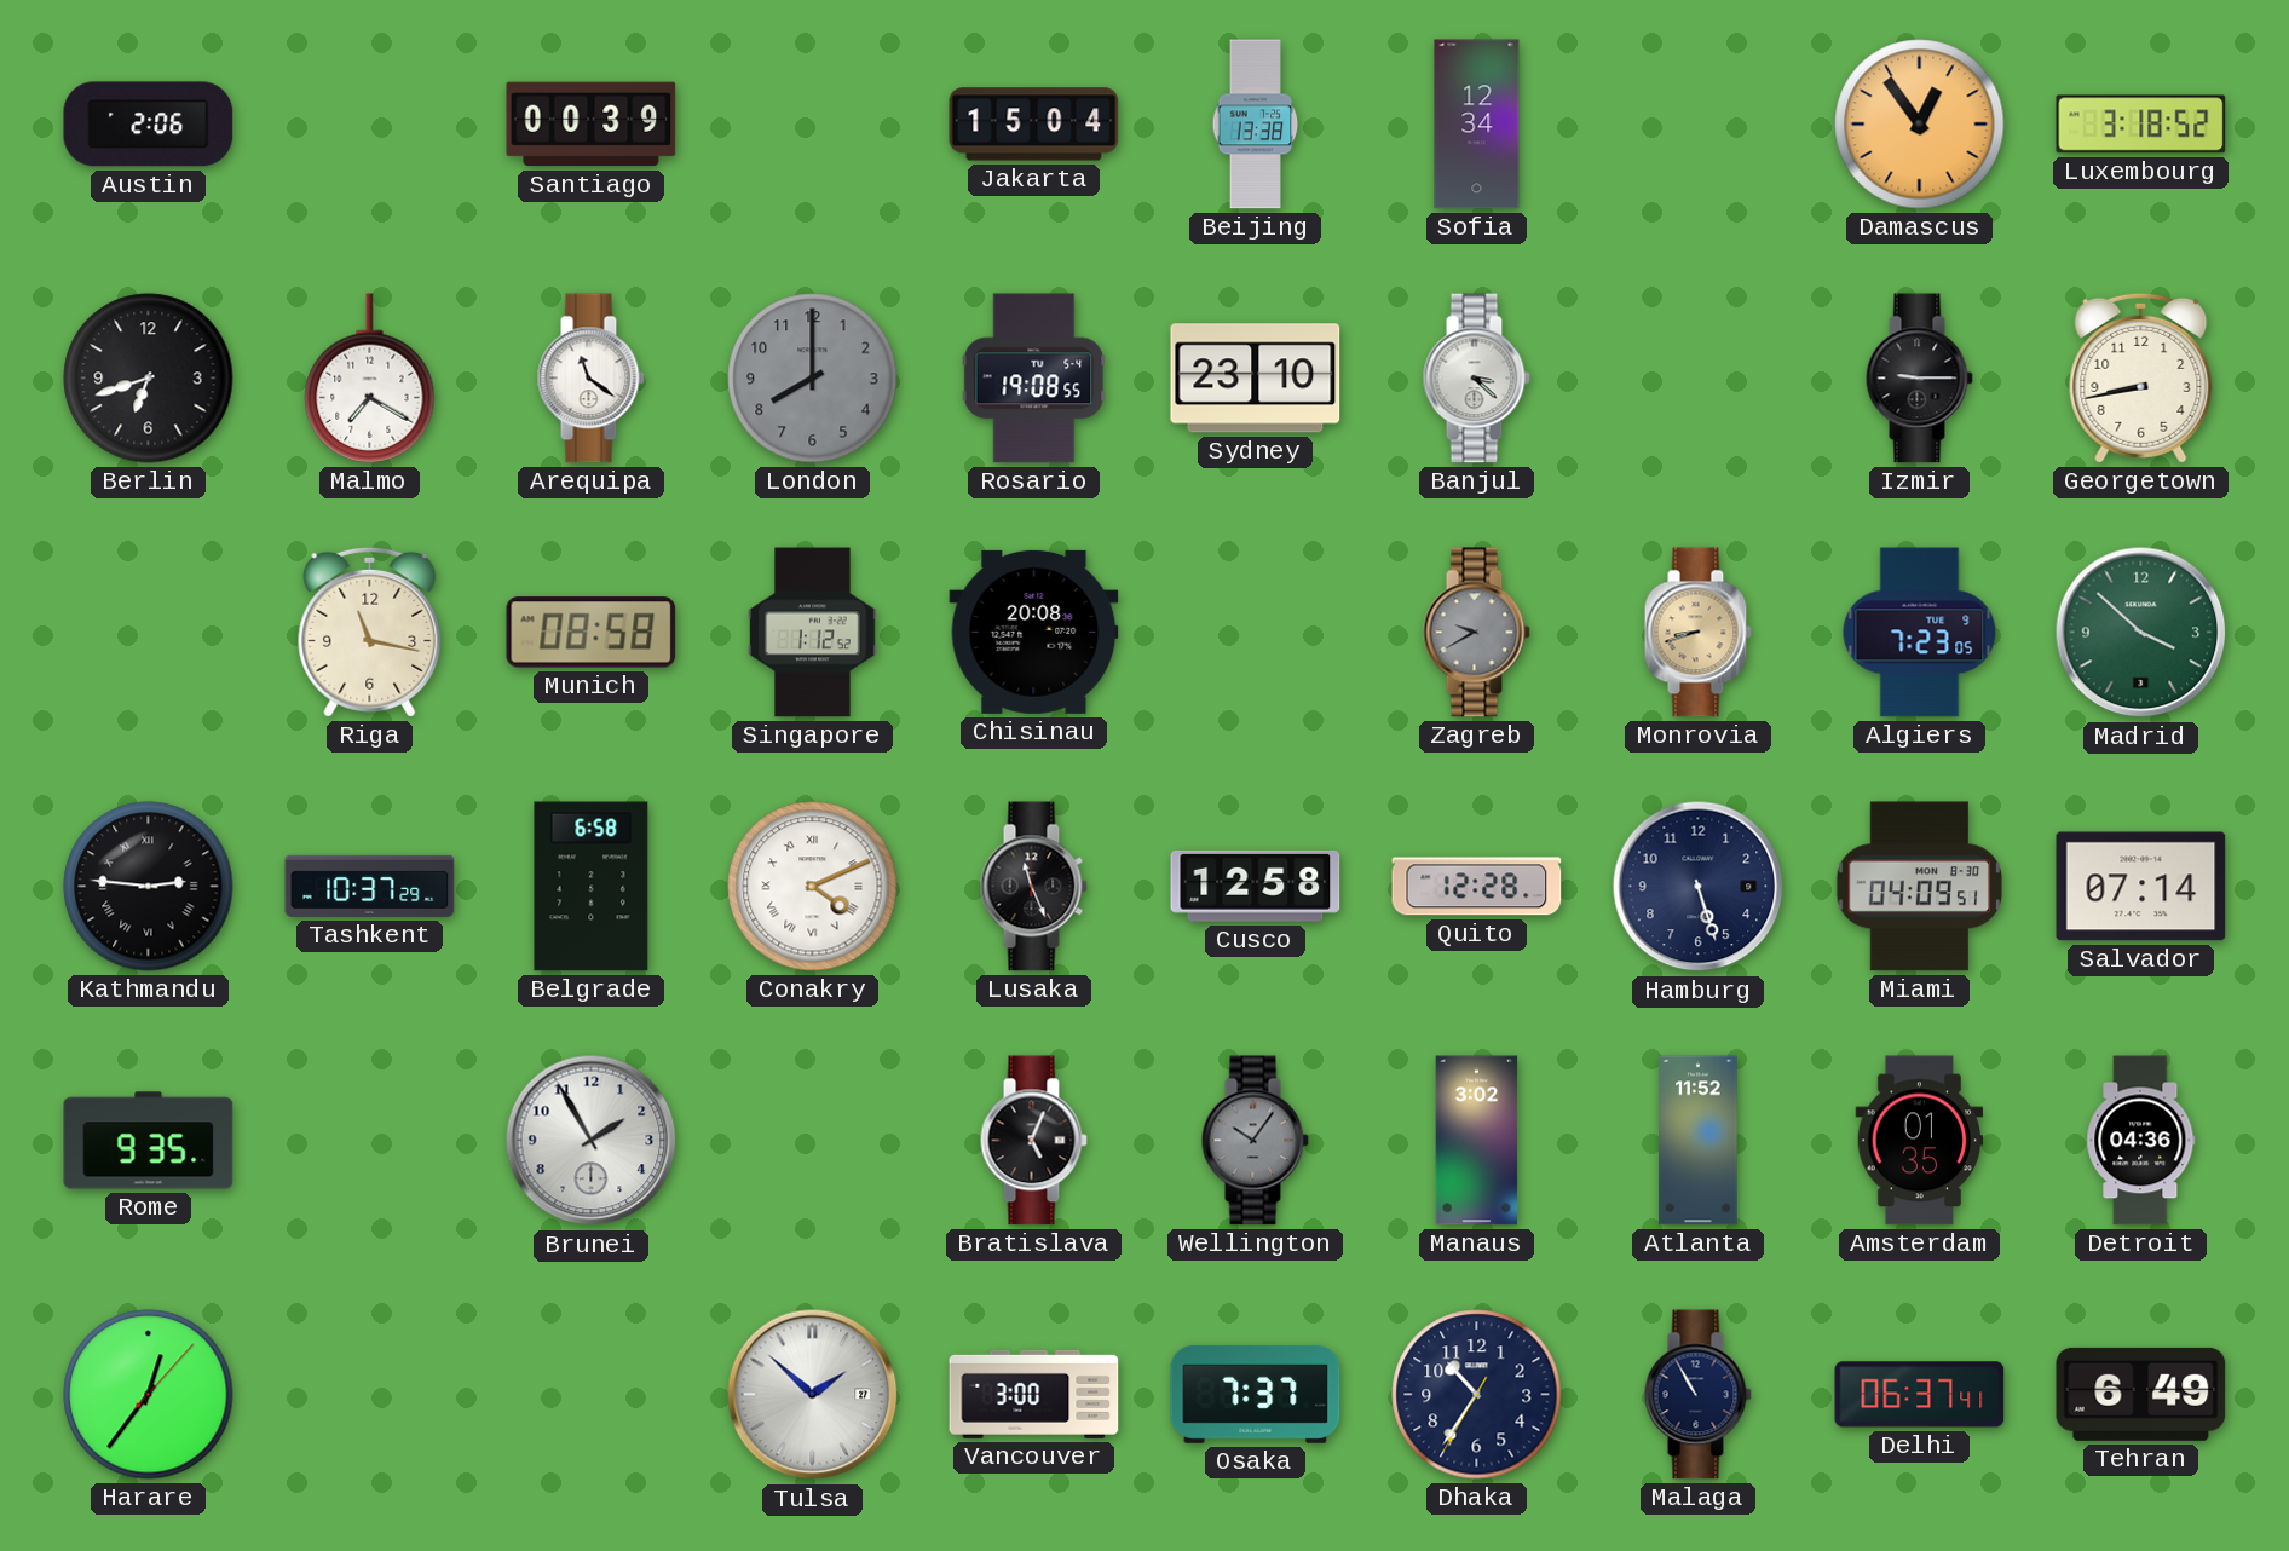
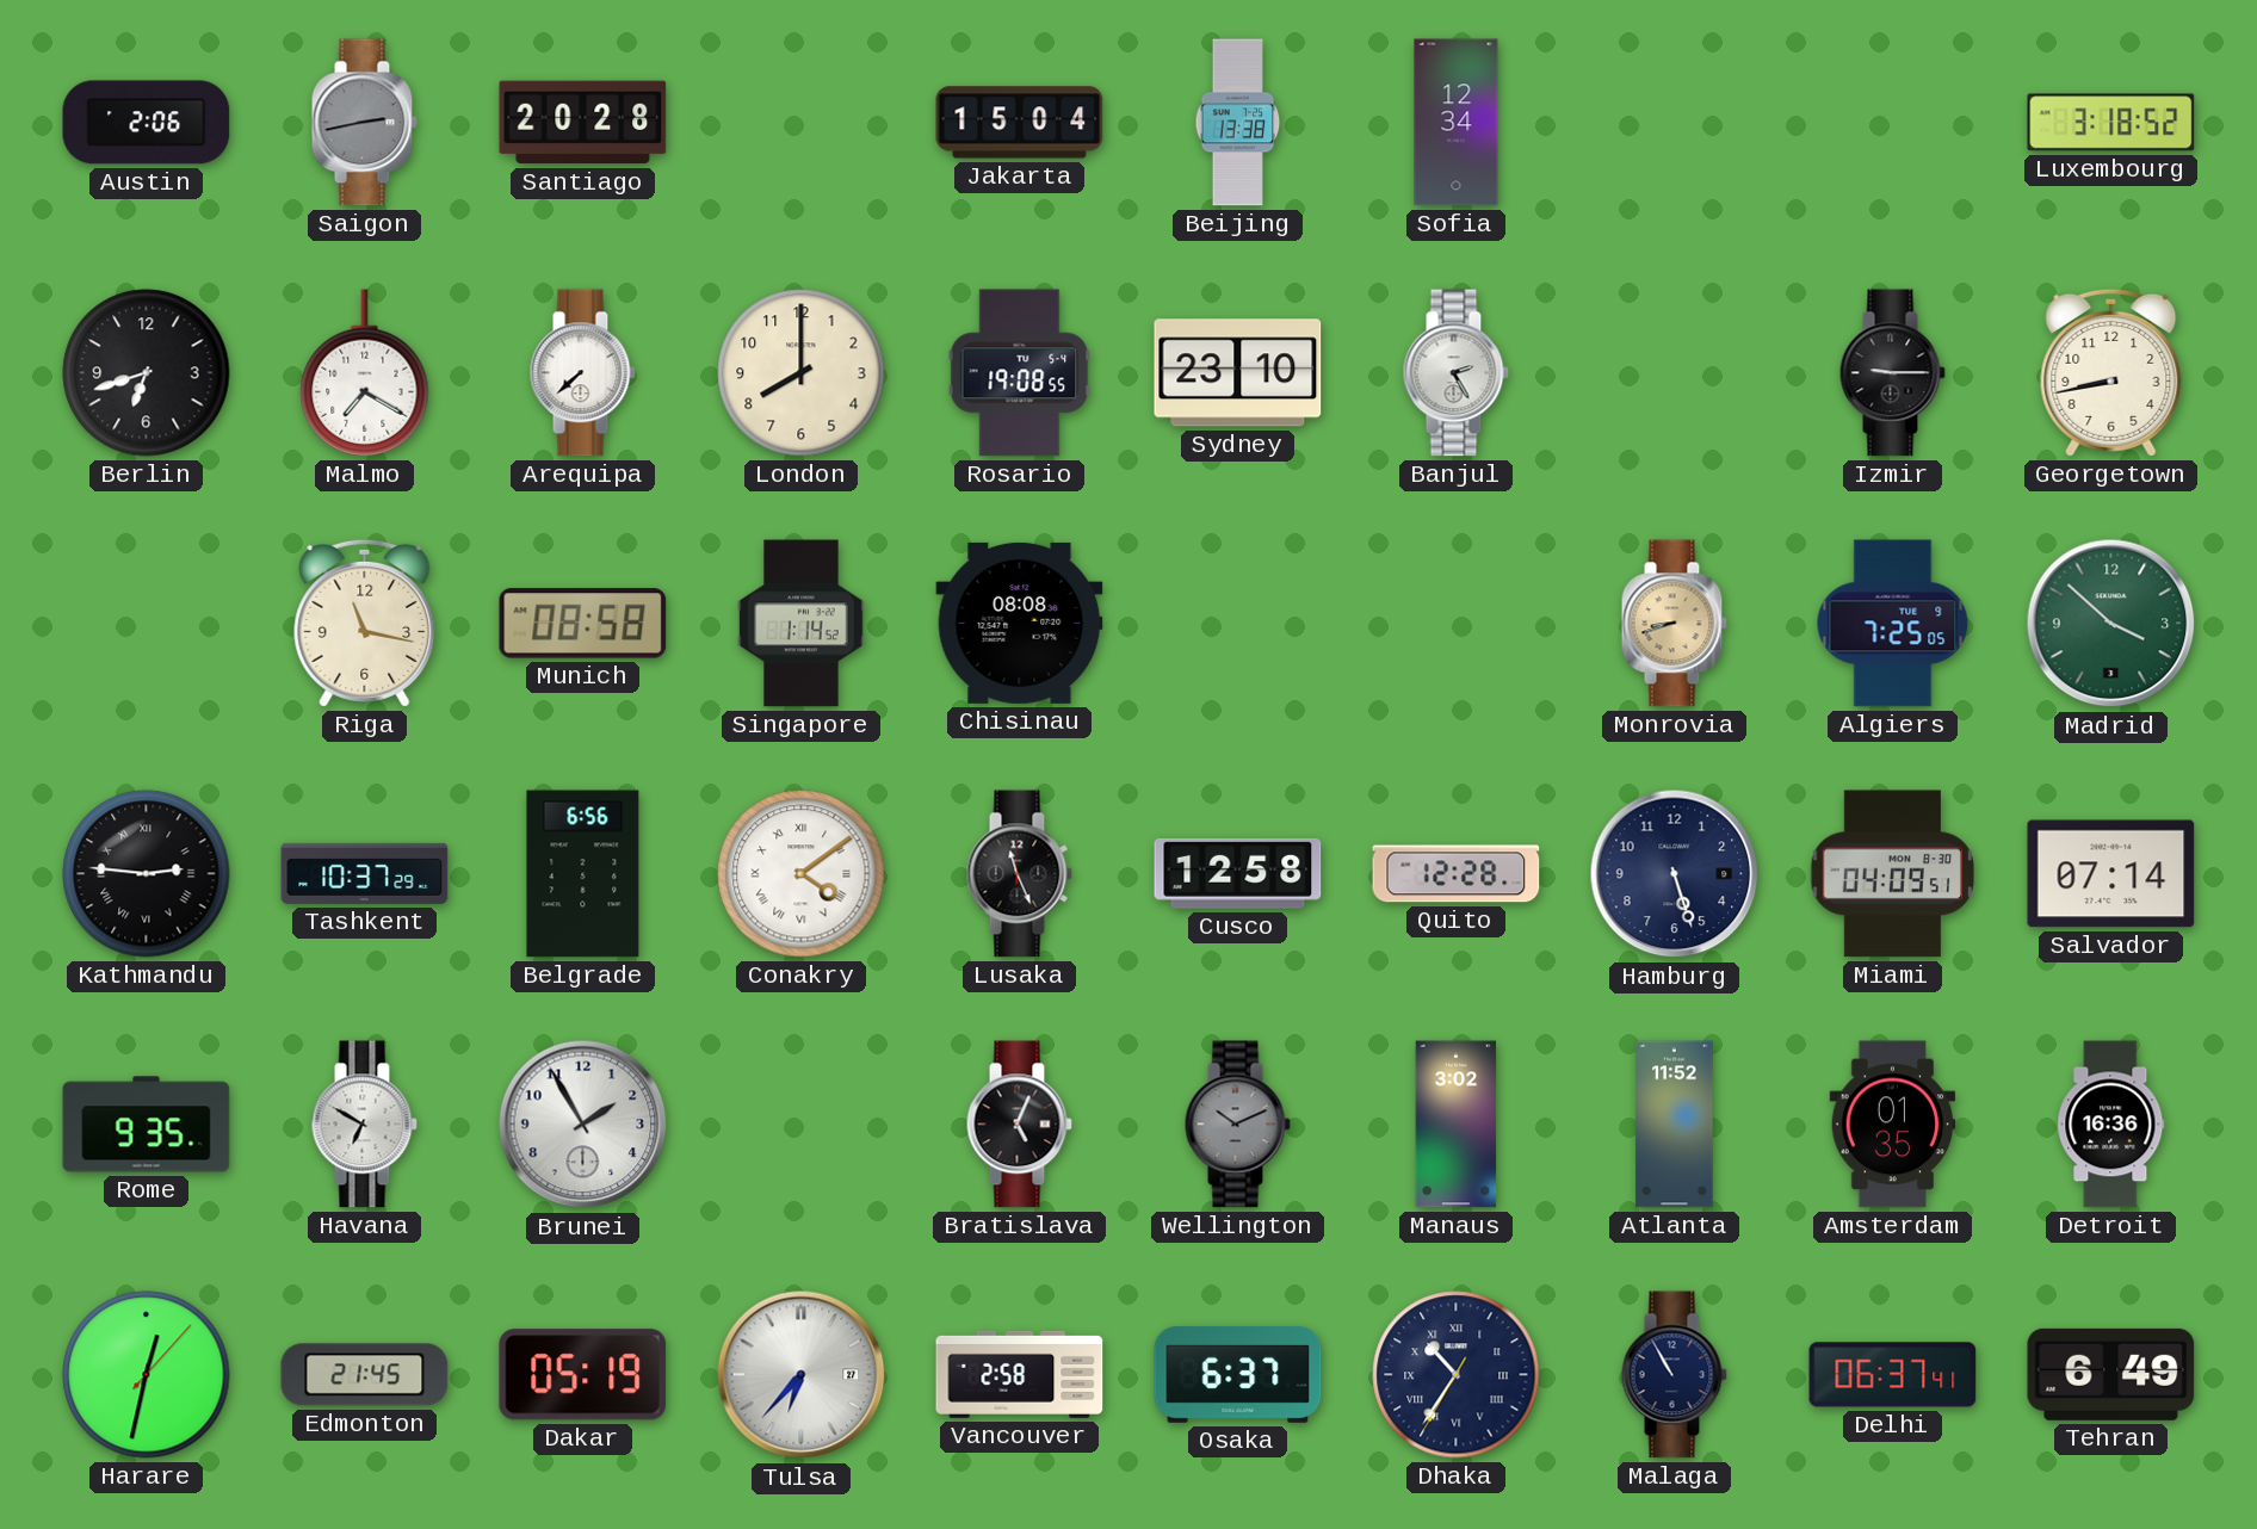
Saigon: none -> 2:43
Santiago: 00:39 -> 20:28
Damascus: 12:54 -> none
Arequipa: 11:21 -> 7:38
London dial: grey -> cream
Banjul: 3:22 -> 2:25
Singapore: 1:12 -> 1:14
Chisinau: 20:08 -> 08:08
Zagreb: 9:40 -> none
Algiers: 7:23 -> 7:25
Belgrade: 6:58 -> 6:56
Conakry: 4:11 -> 4:09
Havana: none -> 6:50
Wellington: 10:06 -> 10:11
Detroit: 04:36 -> 16:36
Harare: 12:36 -> 12:32
Edmonton: none -> 21:45
Dakar: none -> 05:19
Tulsa: 1:52 -> 6:37
Vancouver: 3:00 -> 2:58
Osaka: 7:37 -> 6:37
Dhaka numerals: Arabic -> Roman
